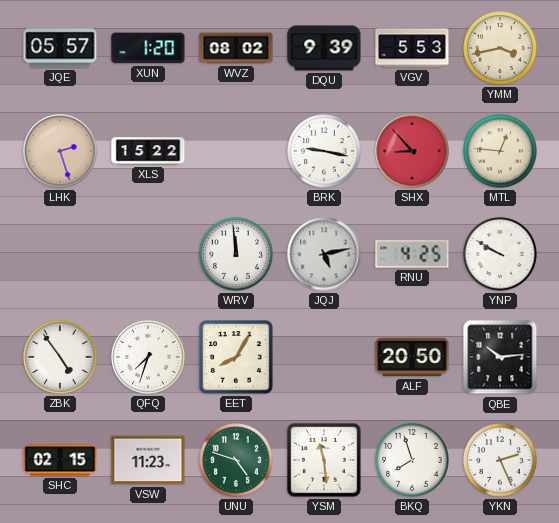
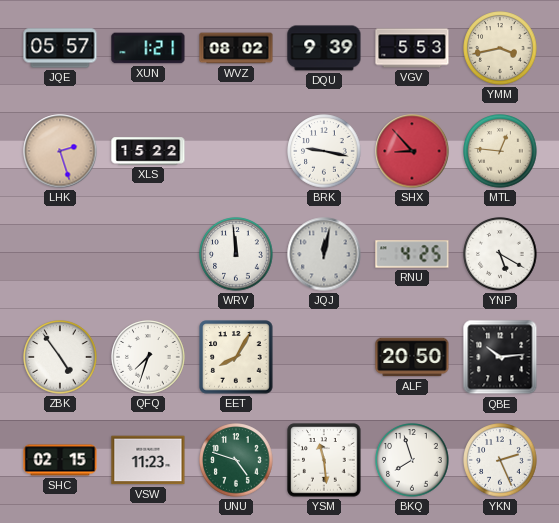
XUN: 1:20 -> 1:21
JQJ: 5:13 -> 12:02
YNP: 9:50 -> 5:20
